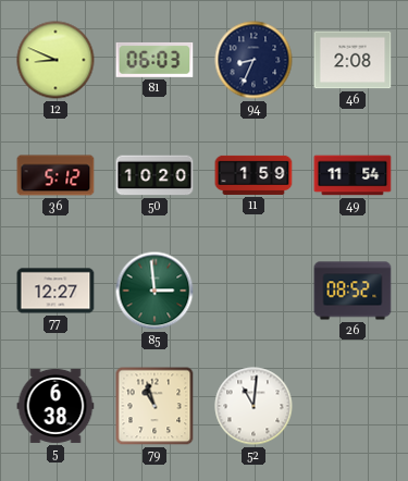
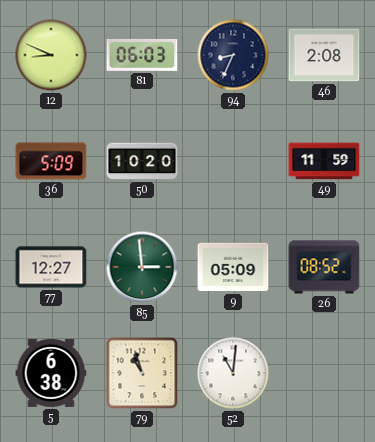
36: 5:12 -> 5:09
11: 1:59 -> none
49: 11:54 -> 11:59
9: none -> 05:09
